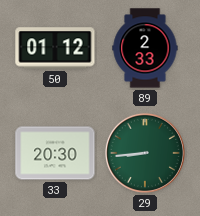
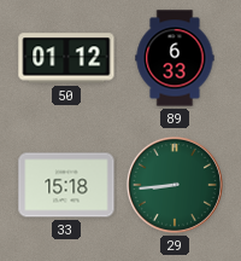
89: 2:33 -> 6:33
33: 20:30 -> 15:18
